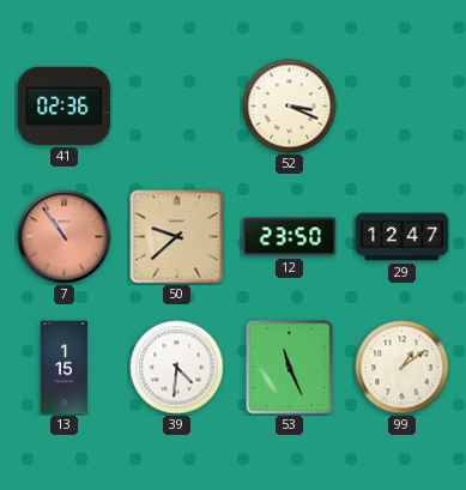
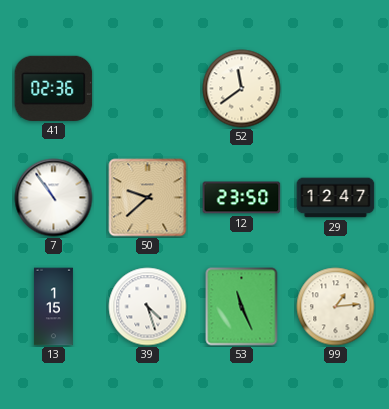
52: 3:19 -> 11:39
7 dial: salmon -> white
39: 4:31 -> 4:27
99: 1:09 -> 1:14
